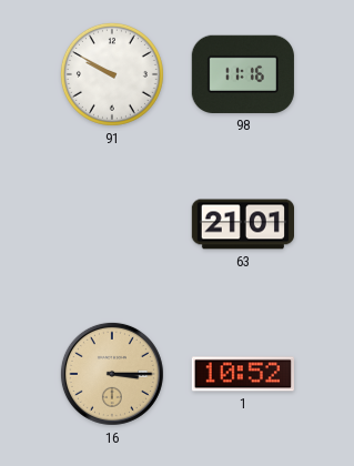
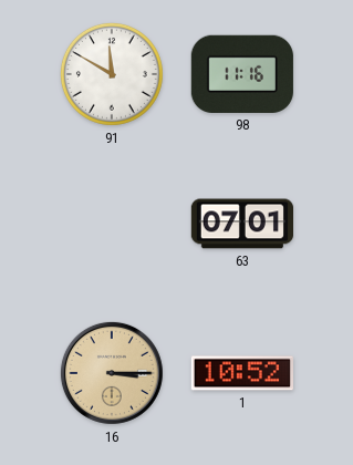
91: 9:50 -> 11:50
63: 21:01 -> 07:01
